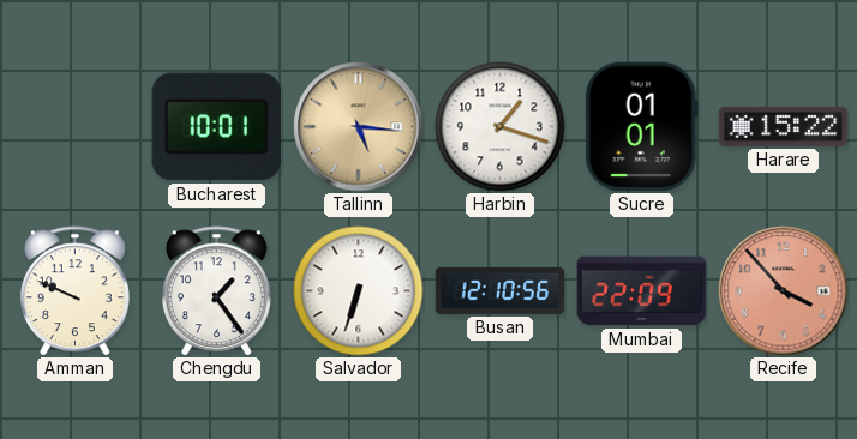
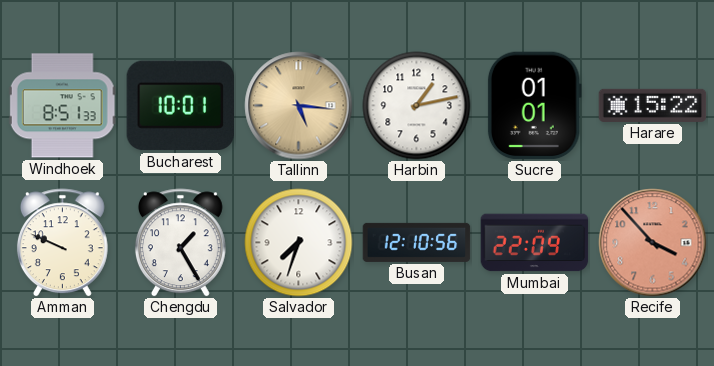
Windhoek: none -> 8:51
Harbin: 1:18 -> 1:13
Chengdu: 1:24 -> 1:25
Salvador: 6:33 -> 7:33
